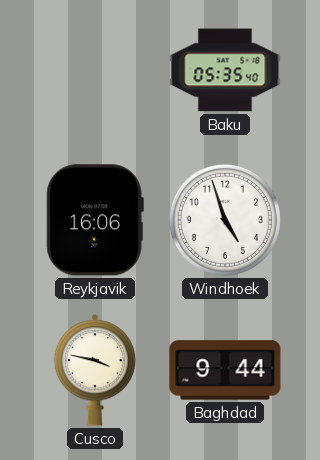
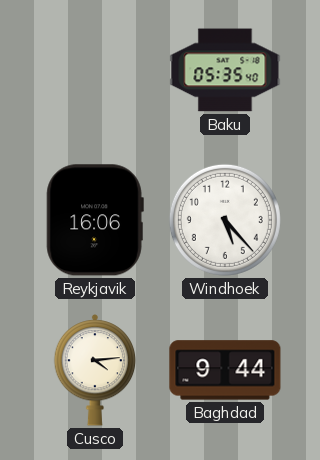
Windhoek: 4:57 -> 5:23
Cusco: 3:47 -> 4:14
